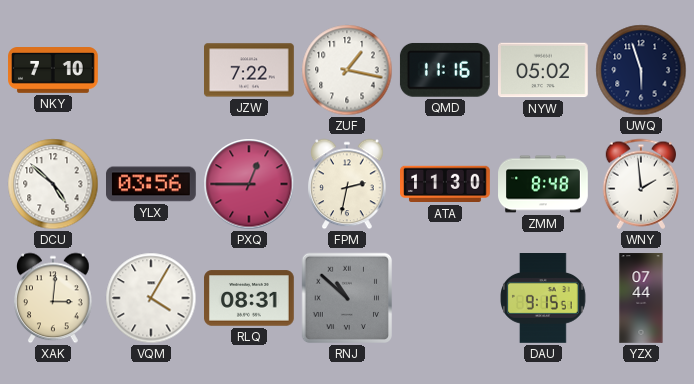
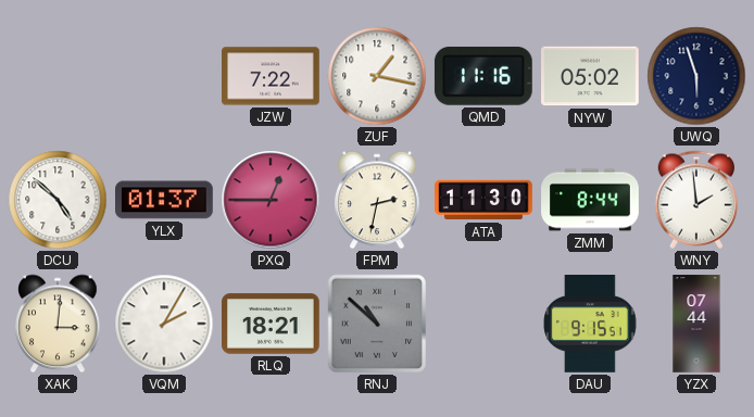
NKY: 7:10 -> none
YLX: 03:56 -> 01:37
ZMM: 8:48 -> 8:44
VQM: 4:05 -> 2:05
RLQ: 08:31 -> 18:21
